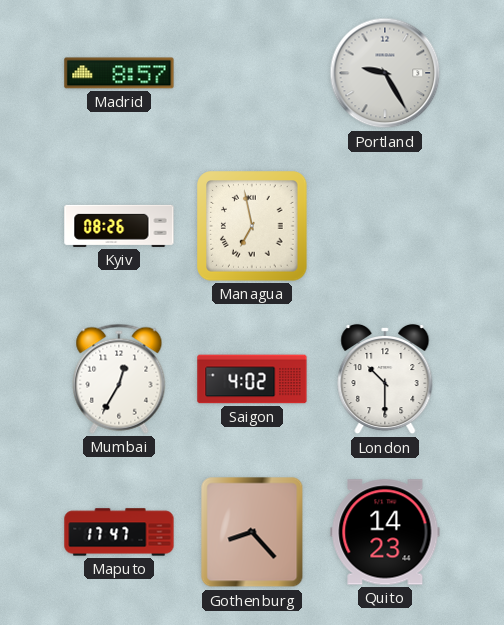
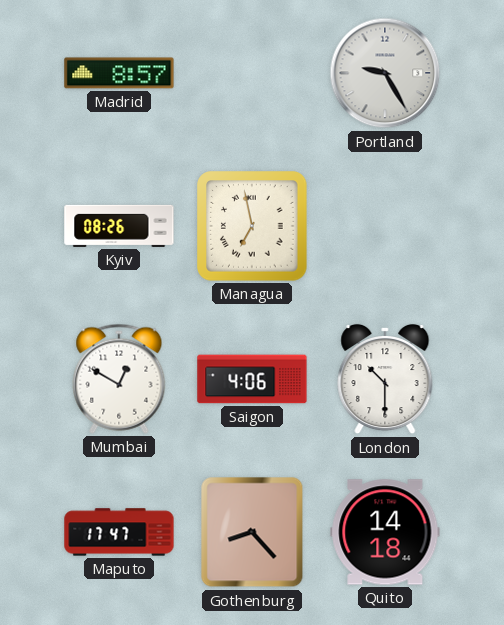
Mumbai: 12:35 -> 12:50
Saigon: 4:02 -> 4:06
Quito: 14:23 -> 14:18
